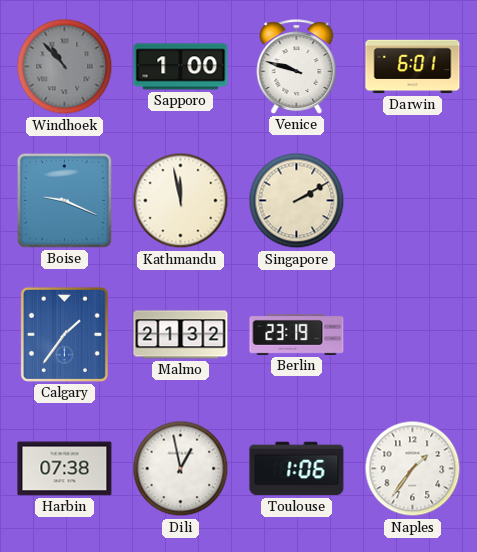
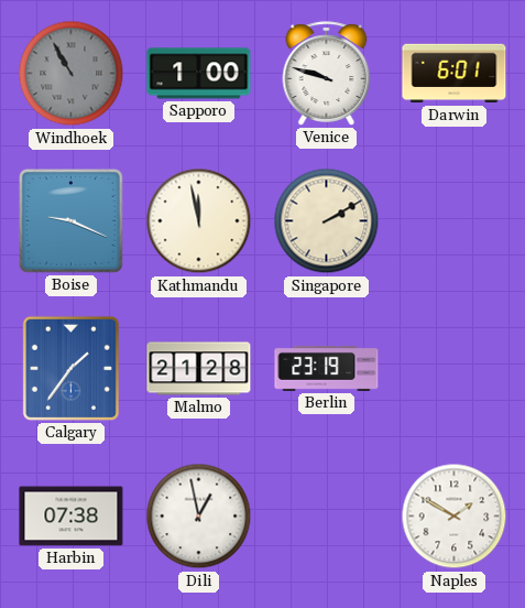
Windhoek: 10:53 -> 10:55
Malmo: 21:32 -> 21:28
Toulouse: 1:06 -> none
Naples: 1:36 -> 1:50
